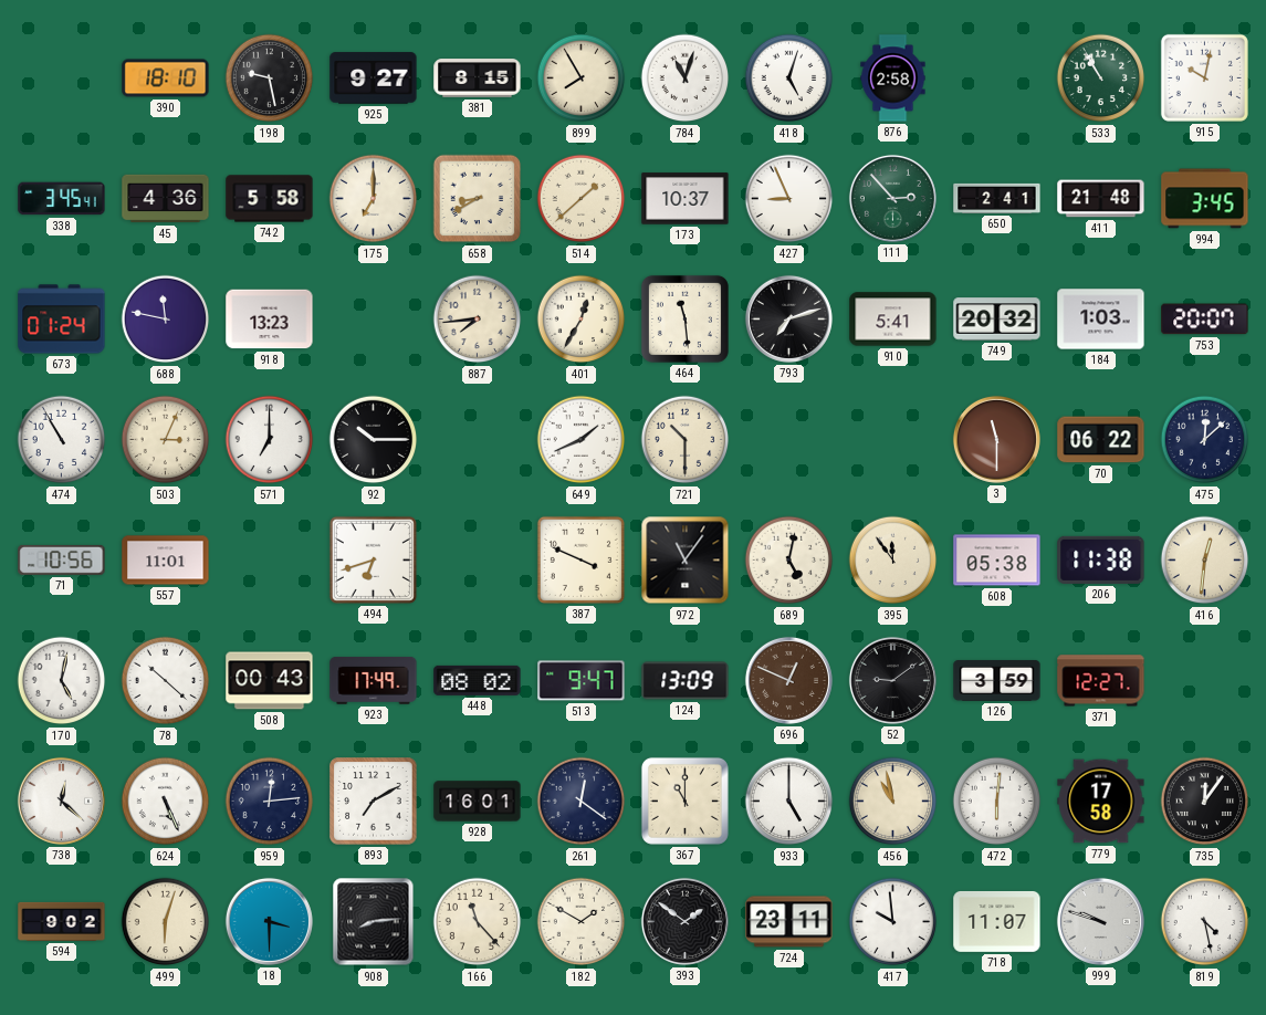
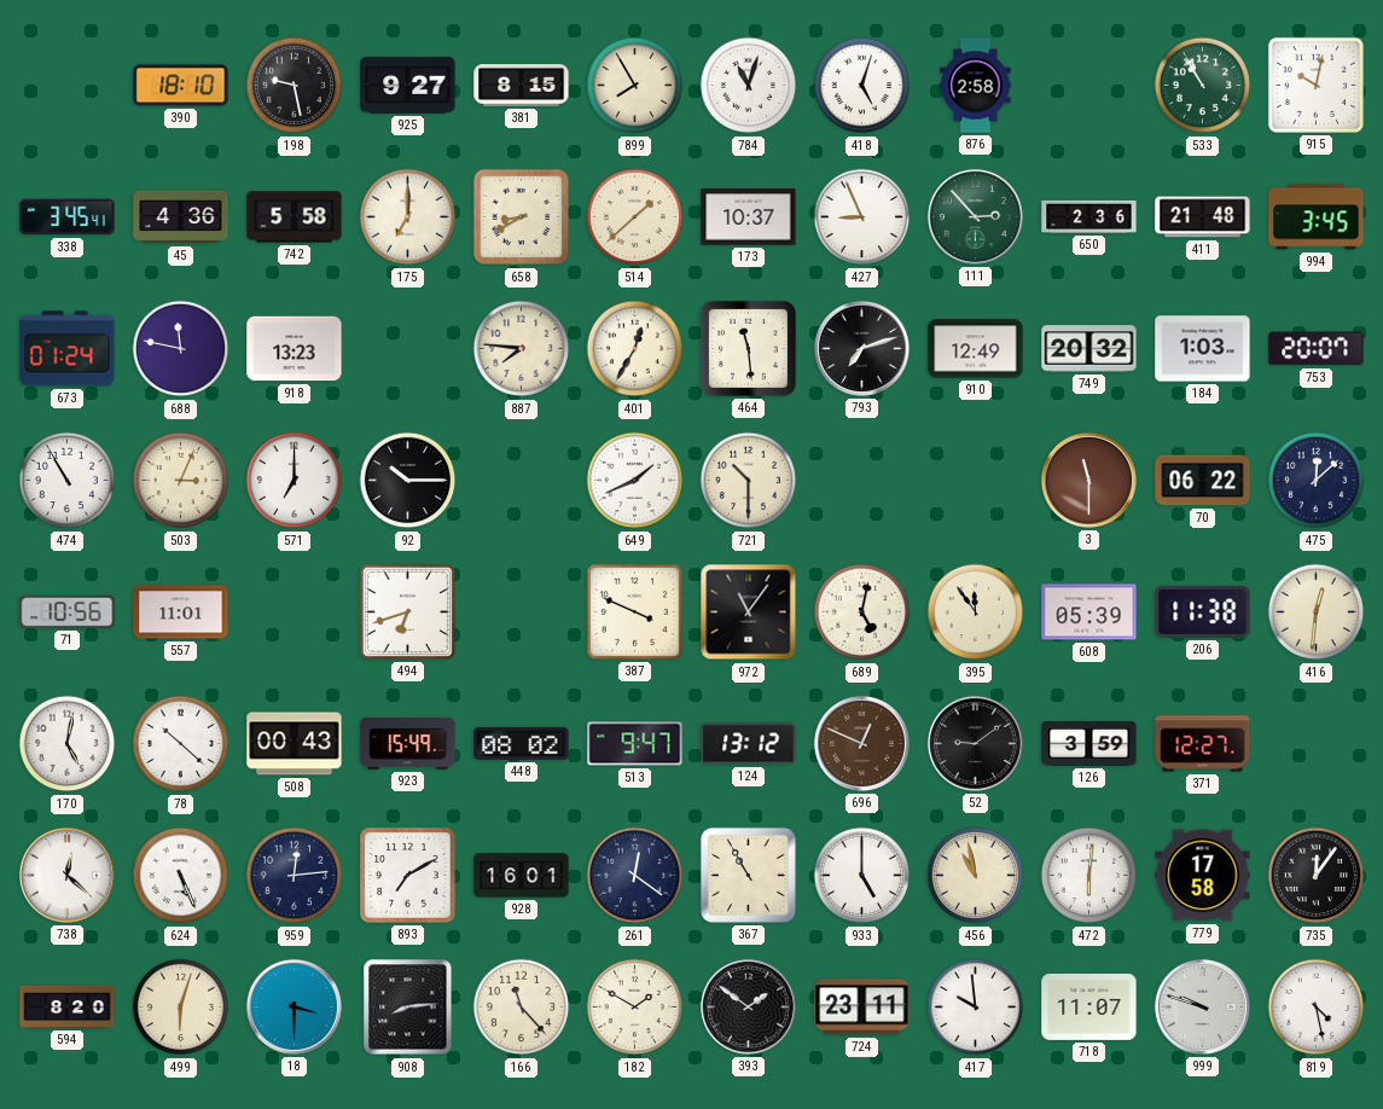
650: 2:41 -> 2:36
887: 7:44 -> 7:46
910: 5:41 -> 12:49
608: 05:38 -> 05:39
923: 17:49 -> 15:49
124: 13:09 -> 13:12
367: 11:00 -> 10:55
594: 9:02 -> 8:20
